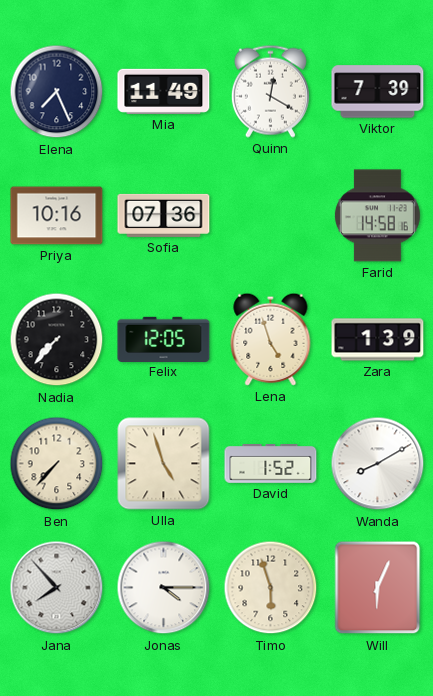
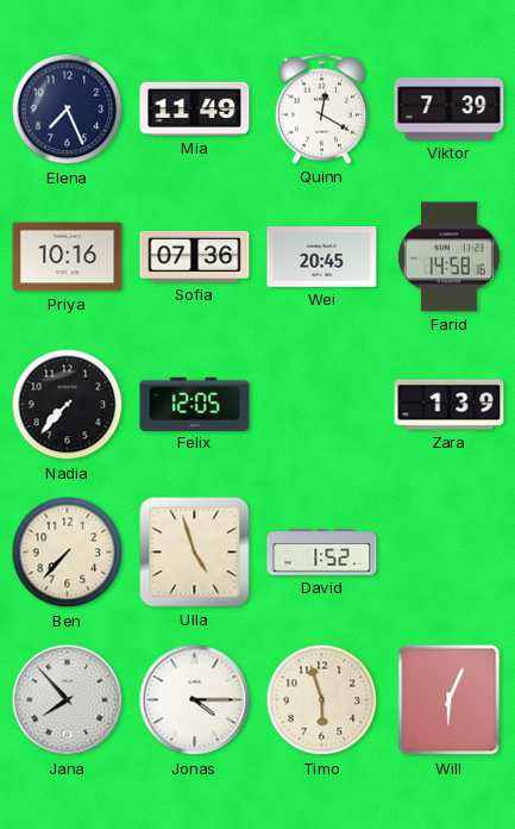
Wei: none -> 20:45
Lena: 4:57 -> none
Wanda: 8:10 -> none
